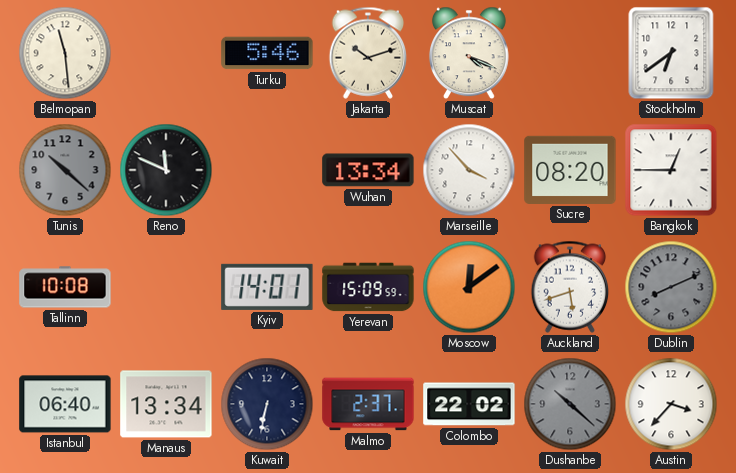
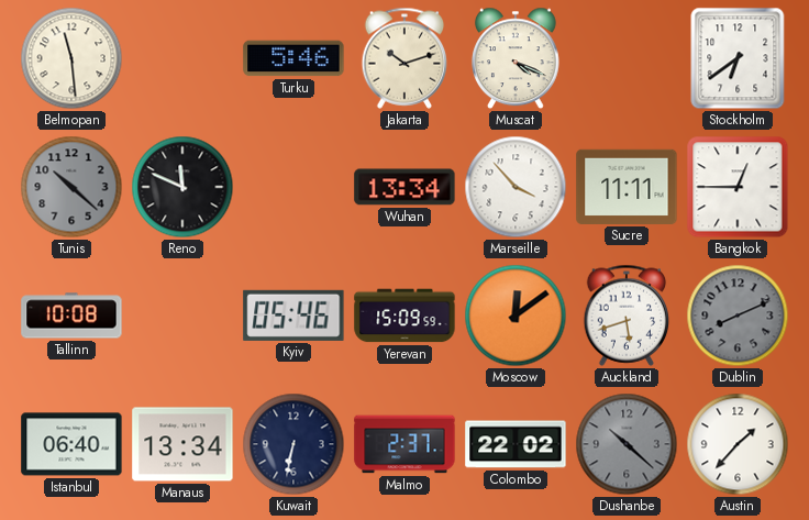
Sucre: 08:20 -> 11:11
Kyiv: 14:01 -> 05:46
Austin: 3:37 -> 1:37
